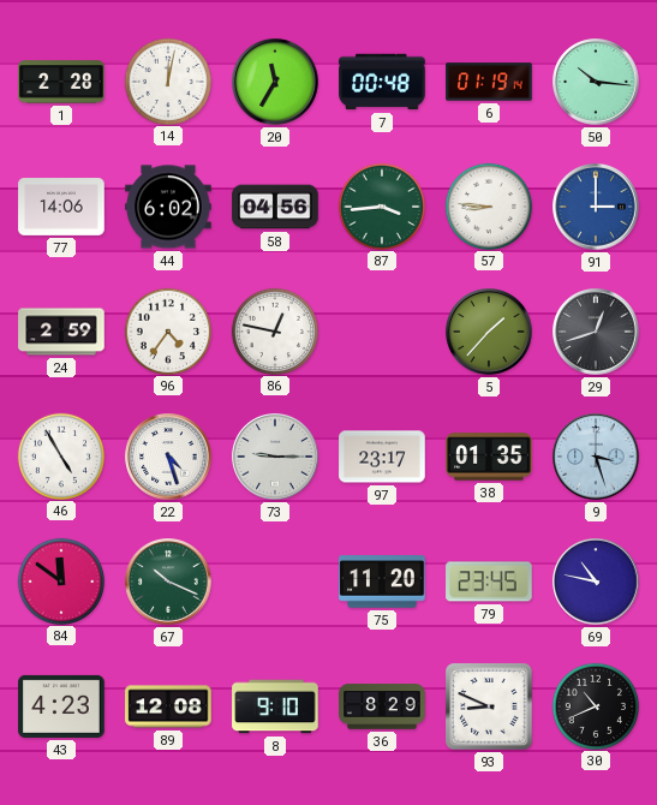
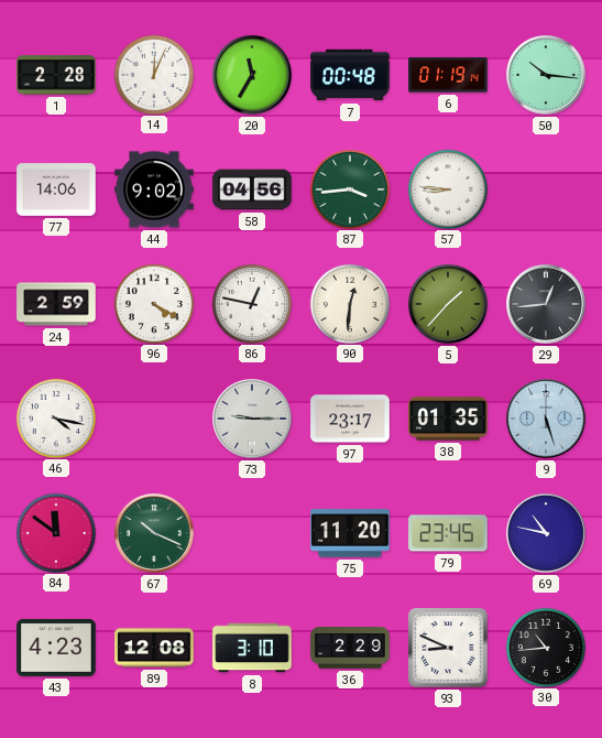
14: 12:02 -> 12:04
44: 6:02 -> 9:02
91: 3:00 -> none
96: 4:36 -> 4:20
90: none -> 12:31
29: 12:42 -> 12:44
46: 4:55 -> 4:17
22: 4:27 -> none
9: 3:27 -> 5:27
8: 9:10 -> 3:10
36: 8:29 -> 2:29
30: 10:41 -> 10:44
